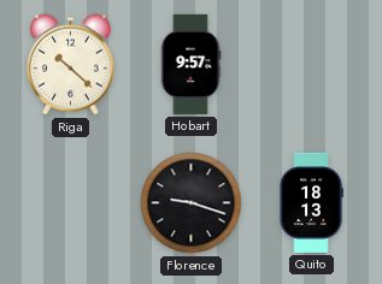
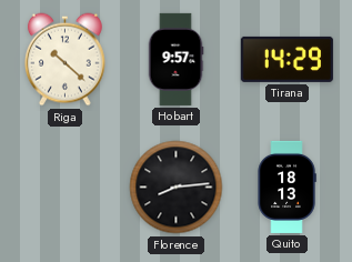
Tirana: none -> 14:29
Florence: 9:18 -> 8:14
